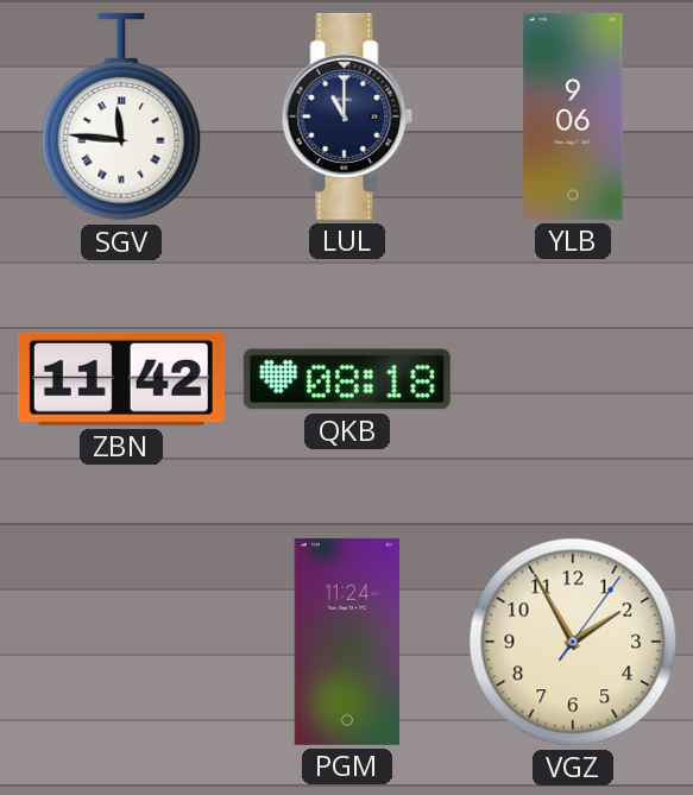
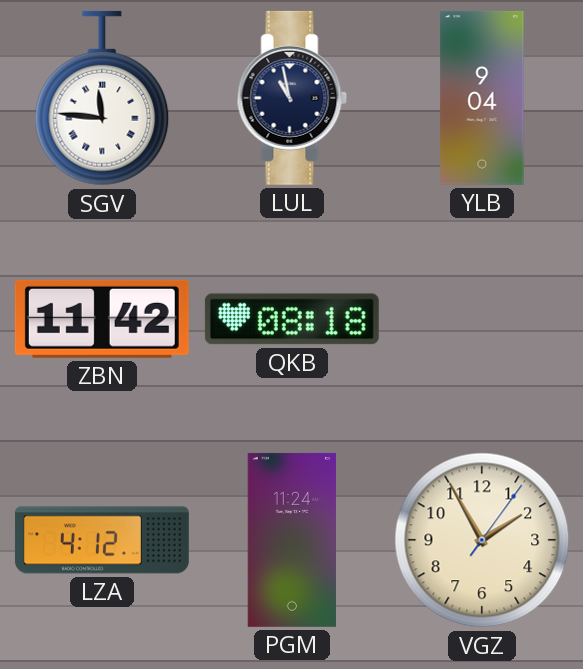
LUL: 11:00 -> 10:58
YLB: 9:06 -> 9:04
LZA: none -> 4:12
